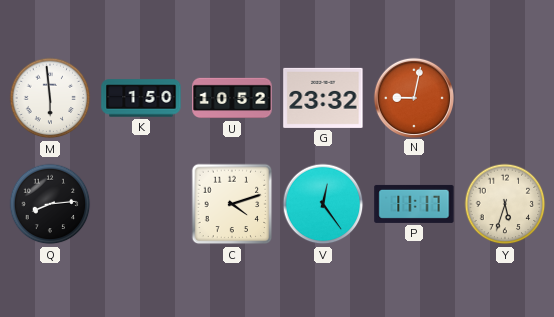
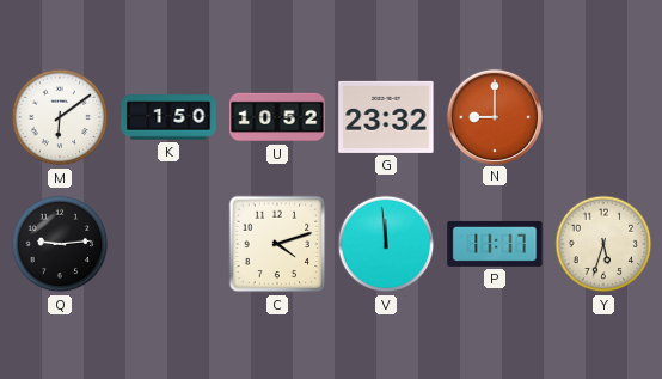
M: 5:59 -> 6:09
N: 9:02 -> 9:00
Q: 8:14 -> 9:14
V: 12:24 -> 11:59
